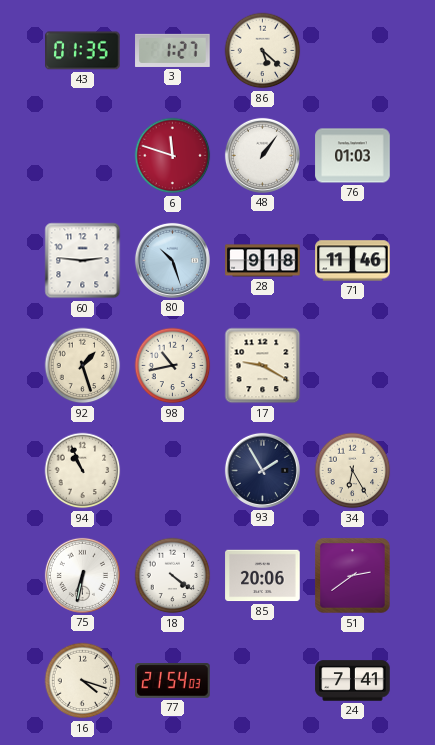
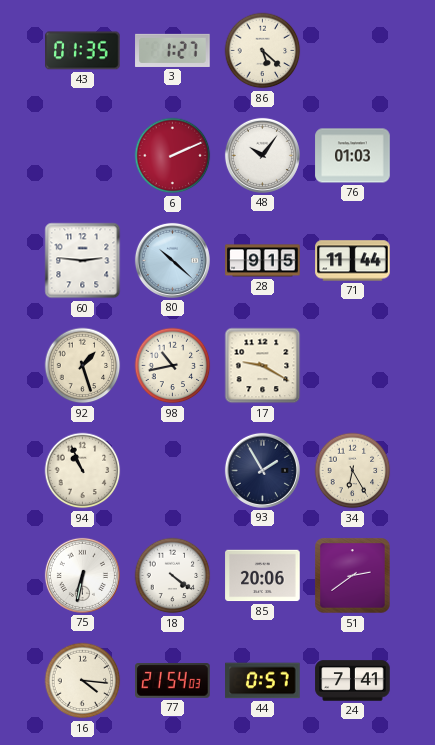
6: 11:48 -> 2:11
48: 1:06 -> 10:06
80: 10:27 -> 10:22
28: 9:18 -> 9:15
71: 11:46 -> 11:44
16: 4:18 -> 4:16
44: none -> 0:57
